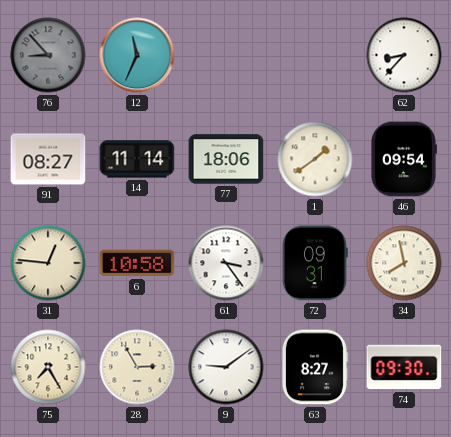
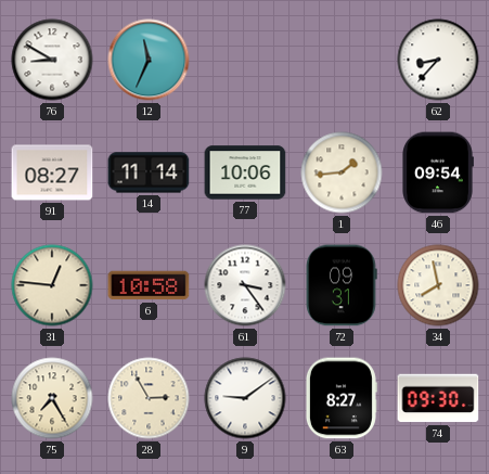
76: 8:53 -> 8:50
76 dial: grey -> white
77: 18:06 -> 10:06
1: 1:39 -> 1:44
